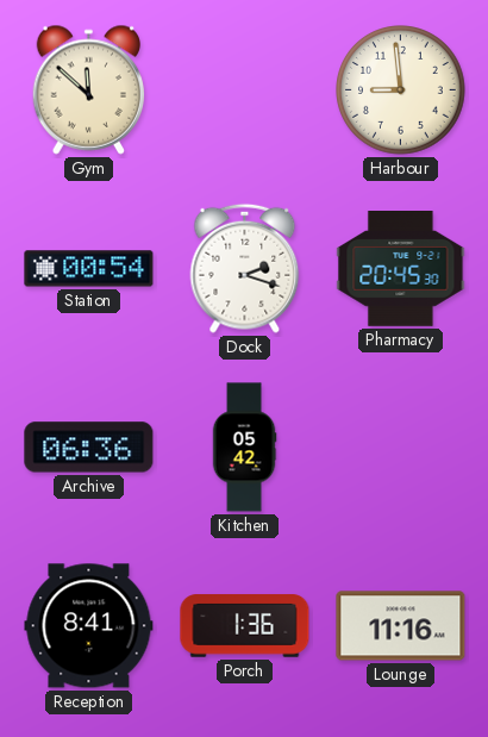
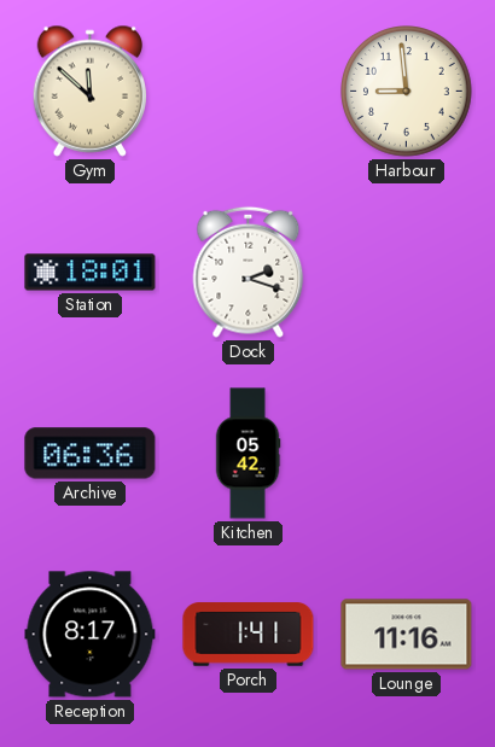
Station: 00:54 -> 18:01
Pharmacy: 20:45 -> none
Reception: 8:41 -> 8:17
Porch: 1:36 -> 1:41
